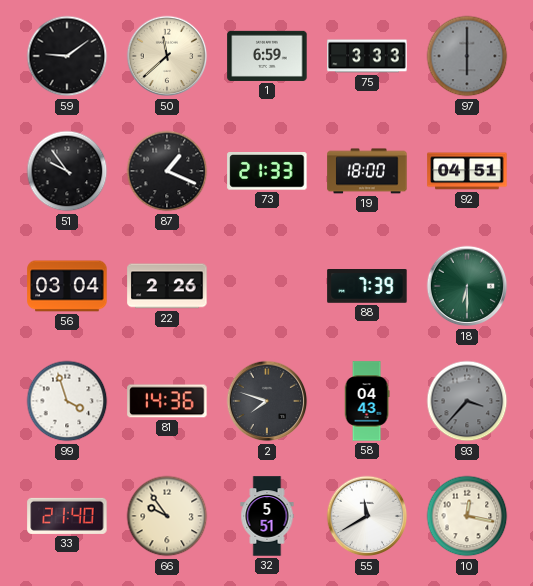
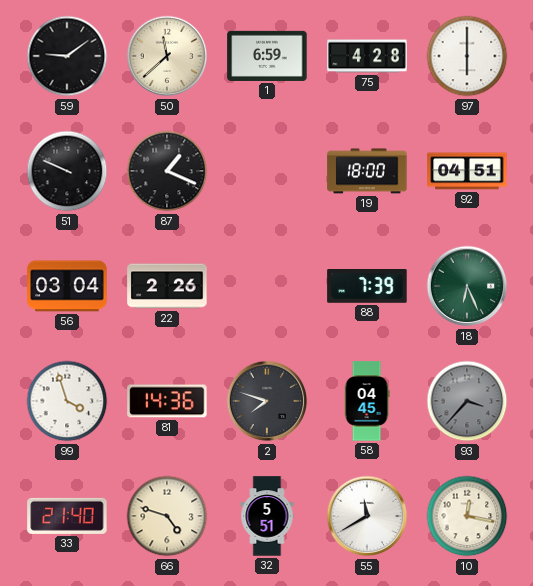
75: 3:33 -> 4:28
97 dial: grey -> white
51: 9:54 -> 9:49
73: 21:33 -> none
18: 6:30 -> 6:26
58: 04:43 -> 04:45
66: 9:54 -> 4:48
